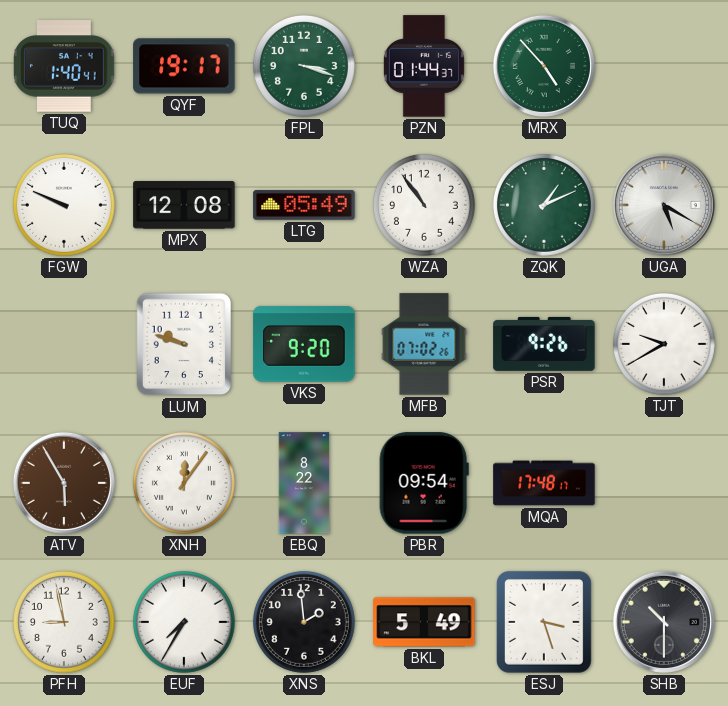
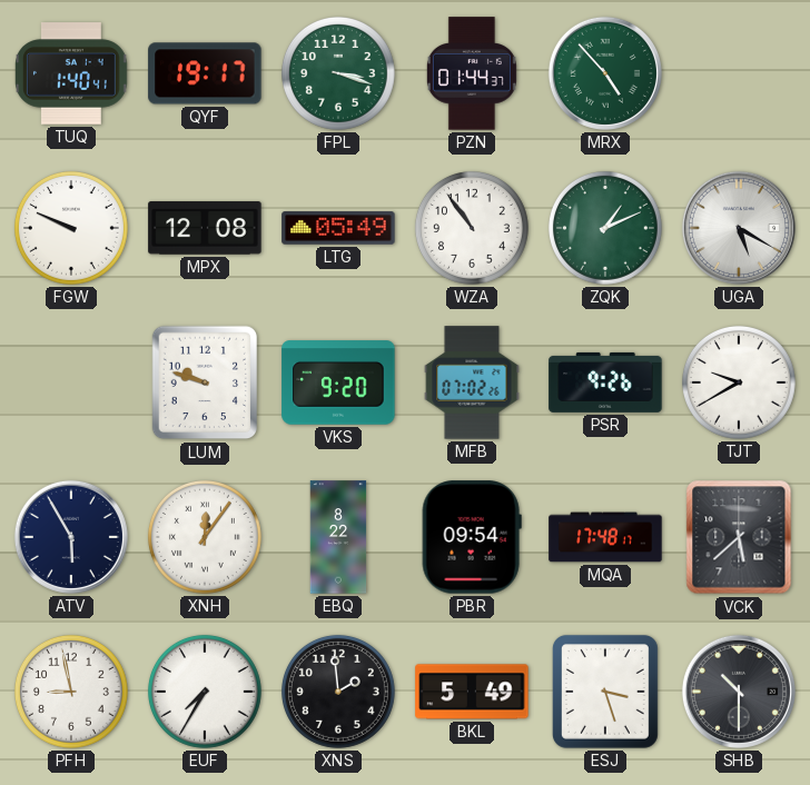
ATV dial: brown -> navy
VCK: none -> 5:38
